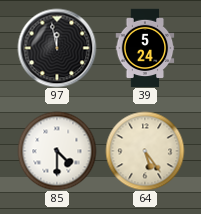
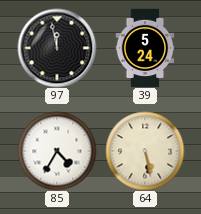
85: 4:30 -> 4:35
64: 5:24 -> 5:28
